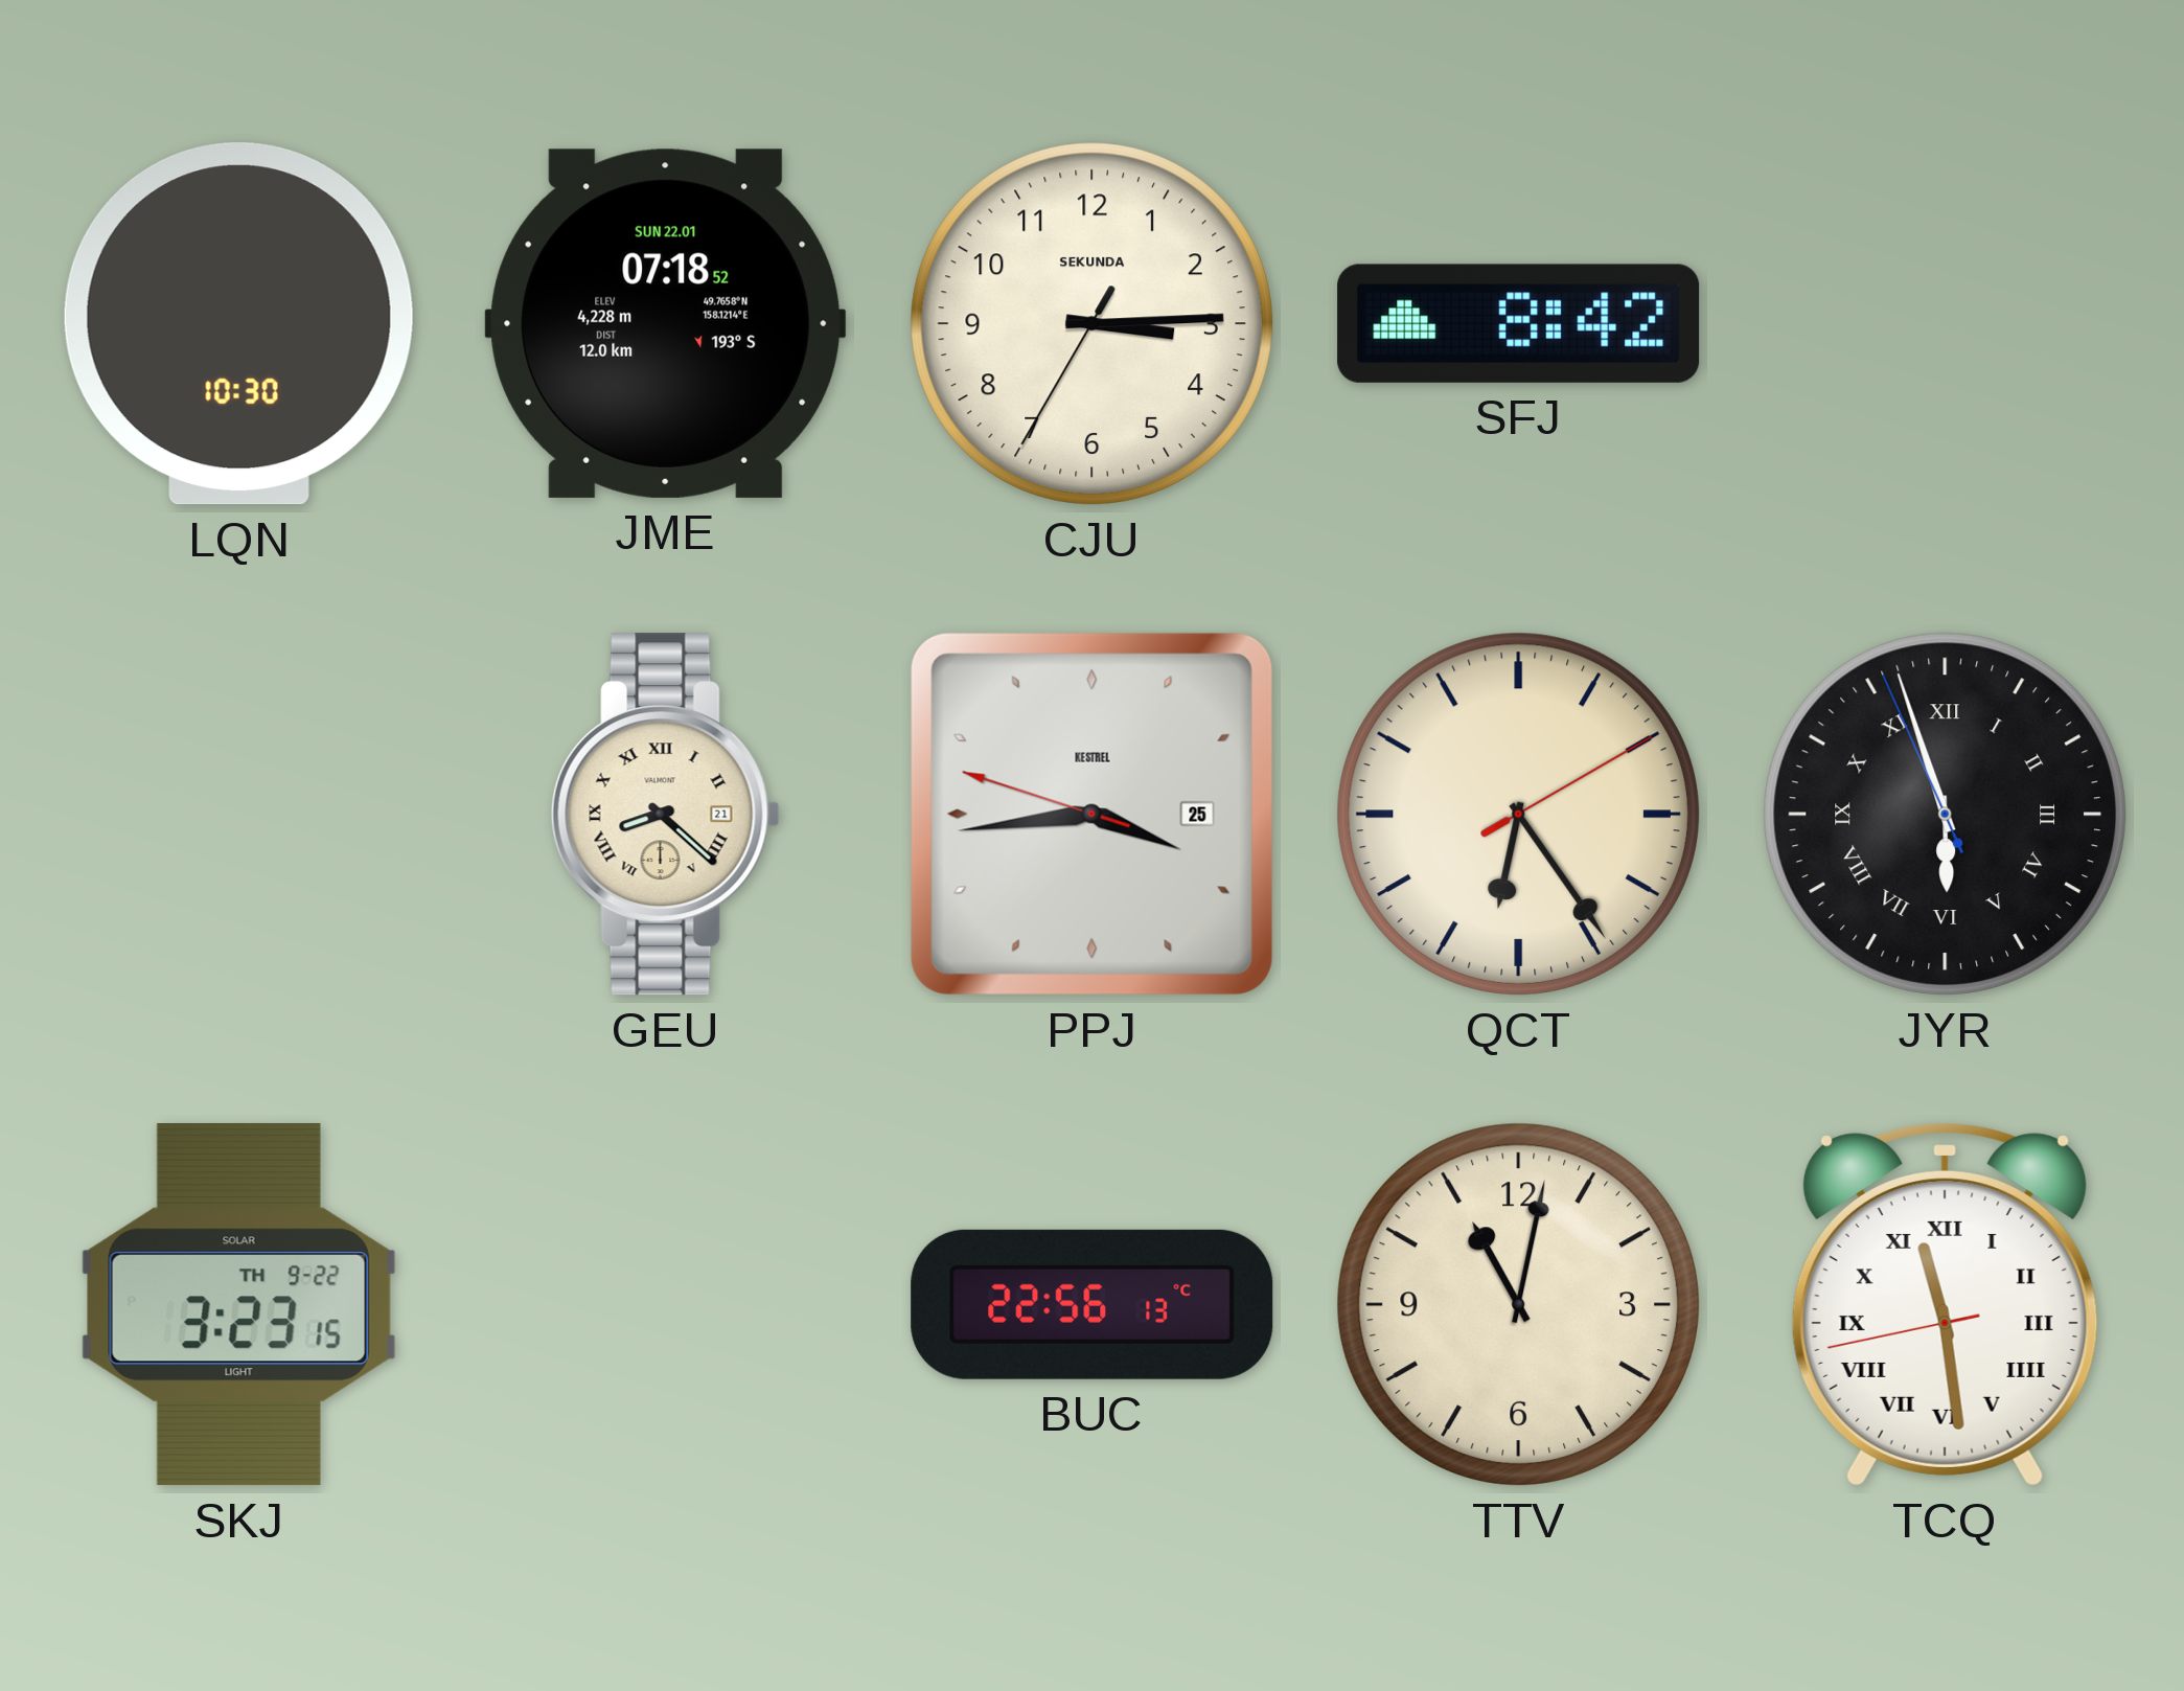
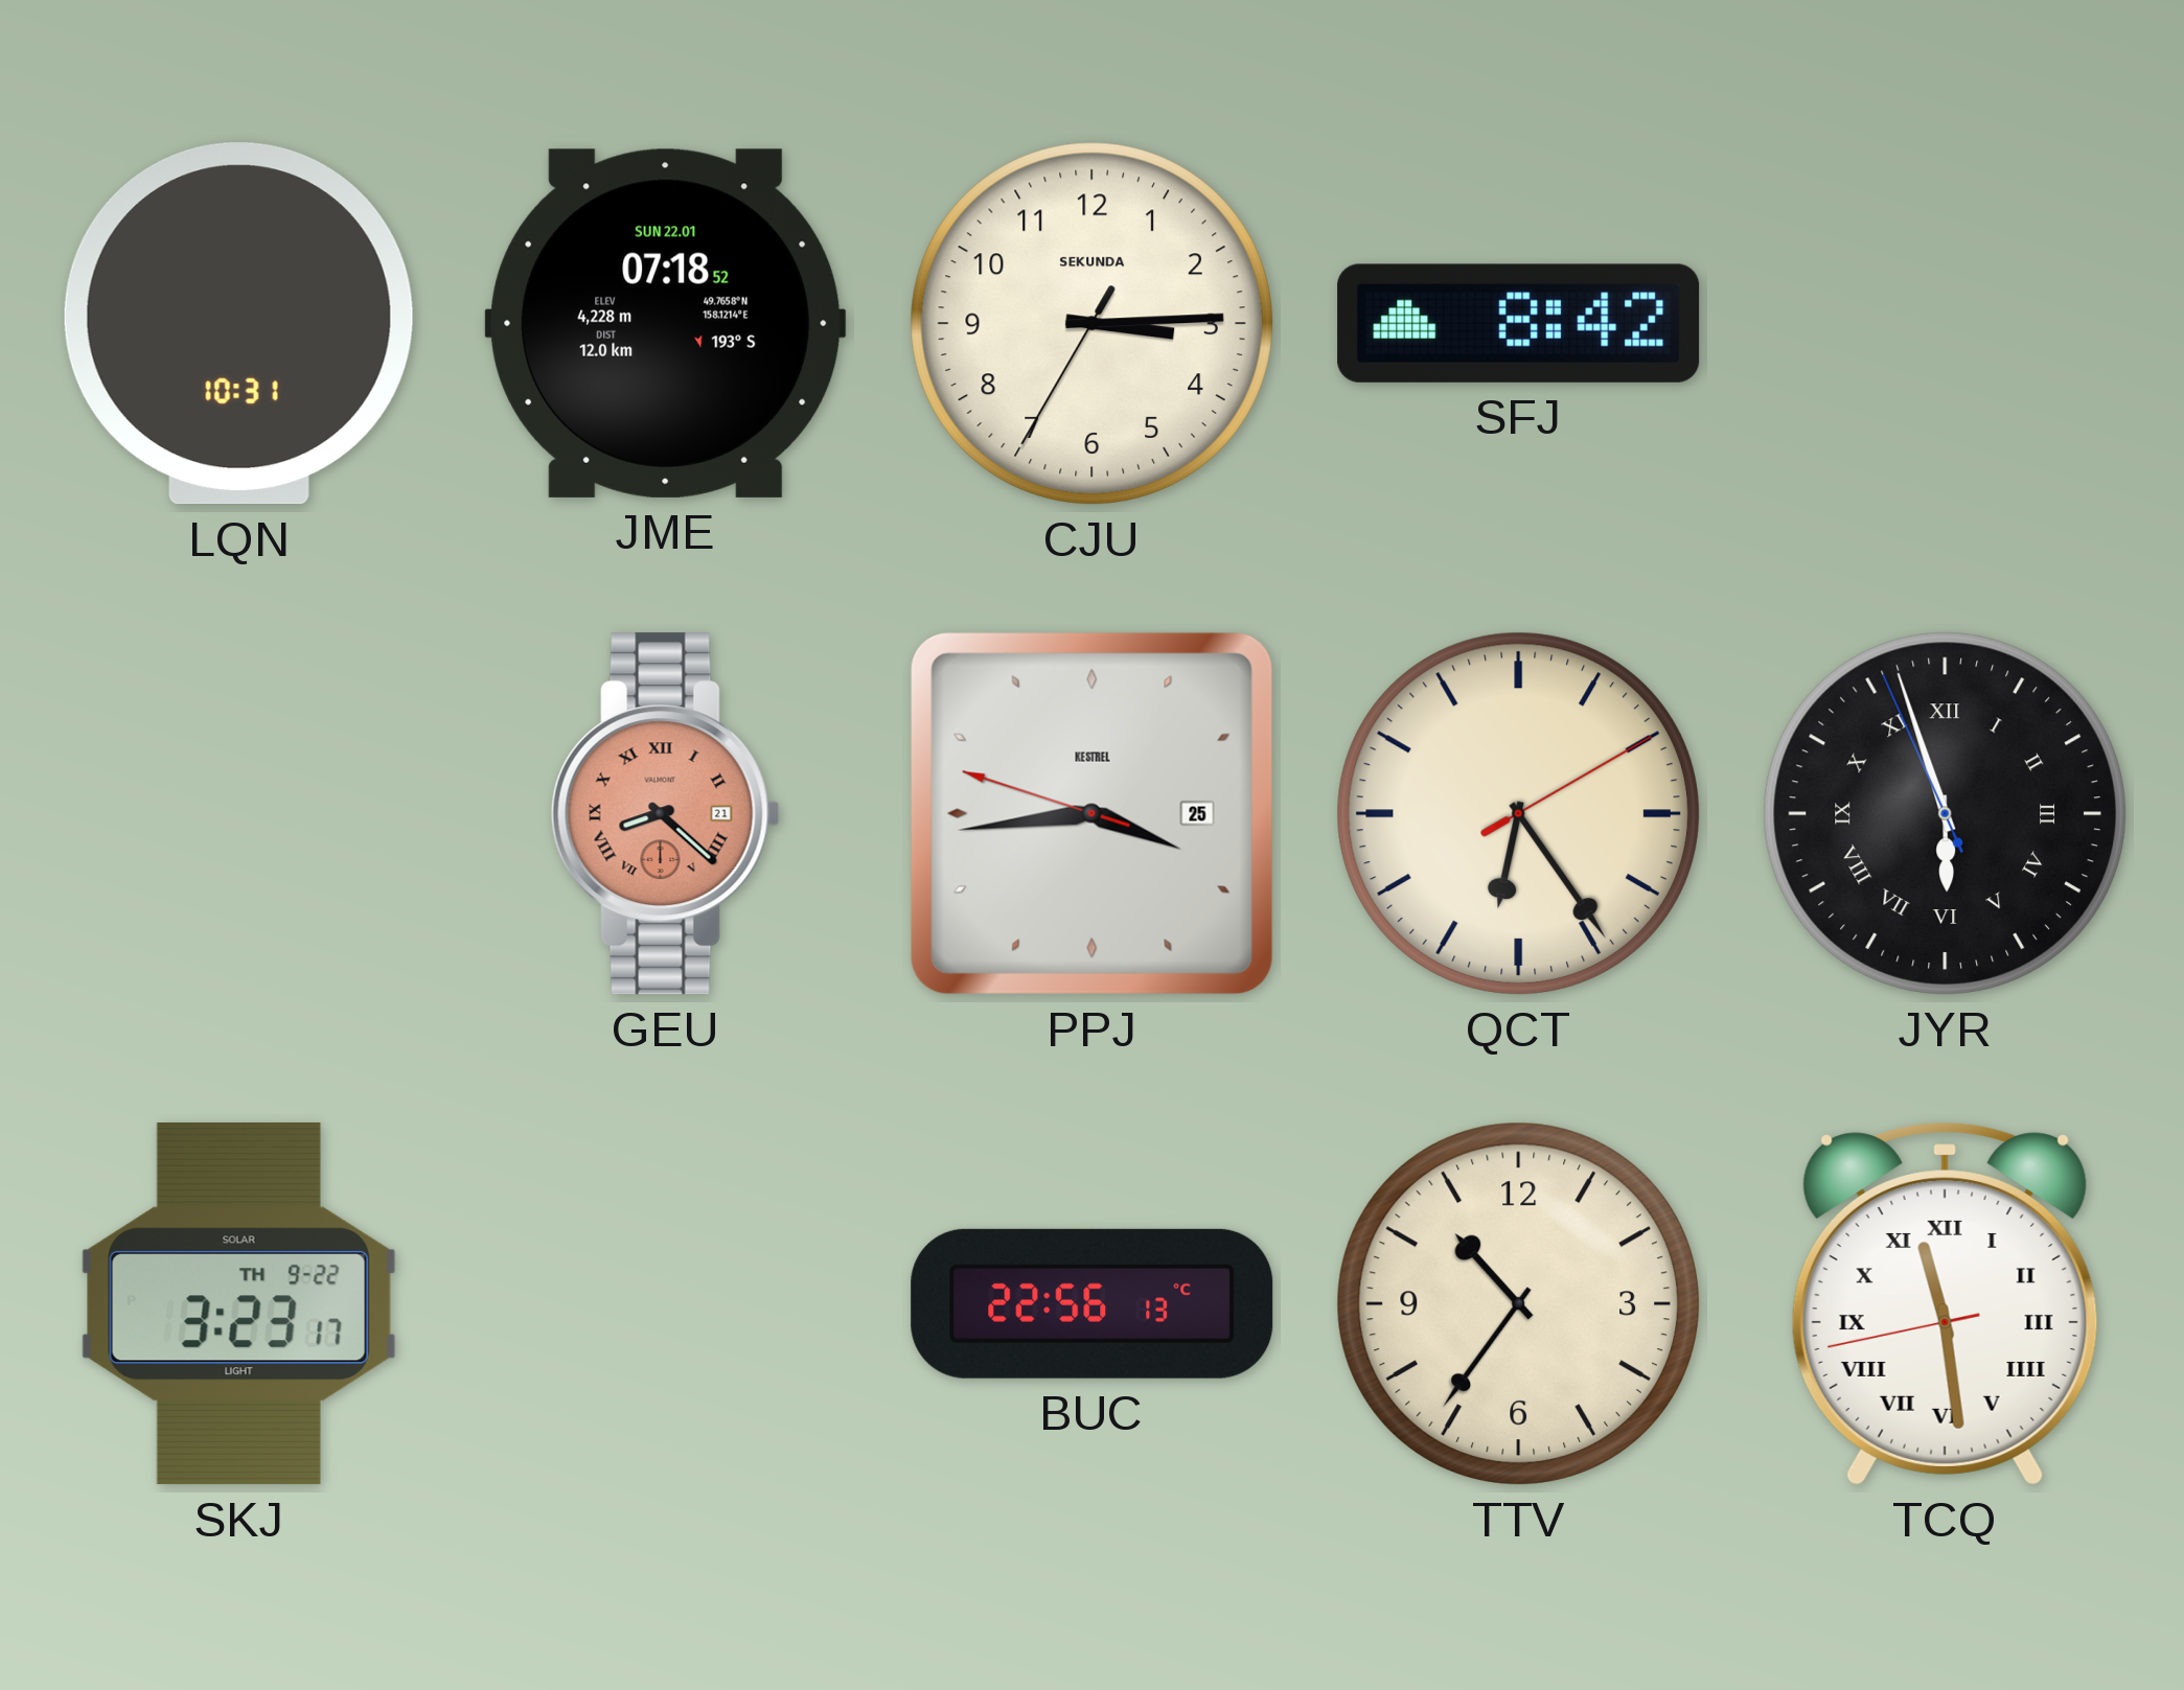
LQN: 10:30 -> 10:31
GEU dial: cream -> salmon
SKJ: 3:23:15 -> 3:23:17
TTV: 11:02 -> 10:36
